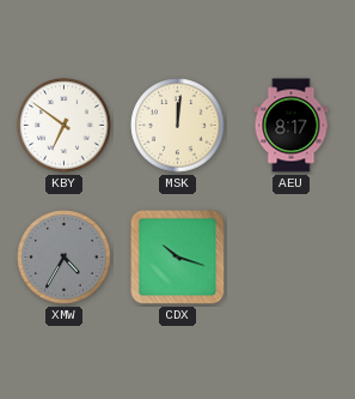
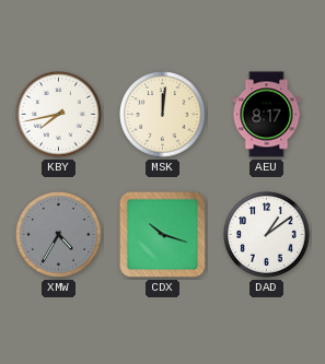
KBY: 6:51 -> 7:43
DAD: none -> 1:09
